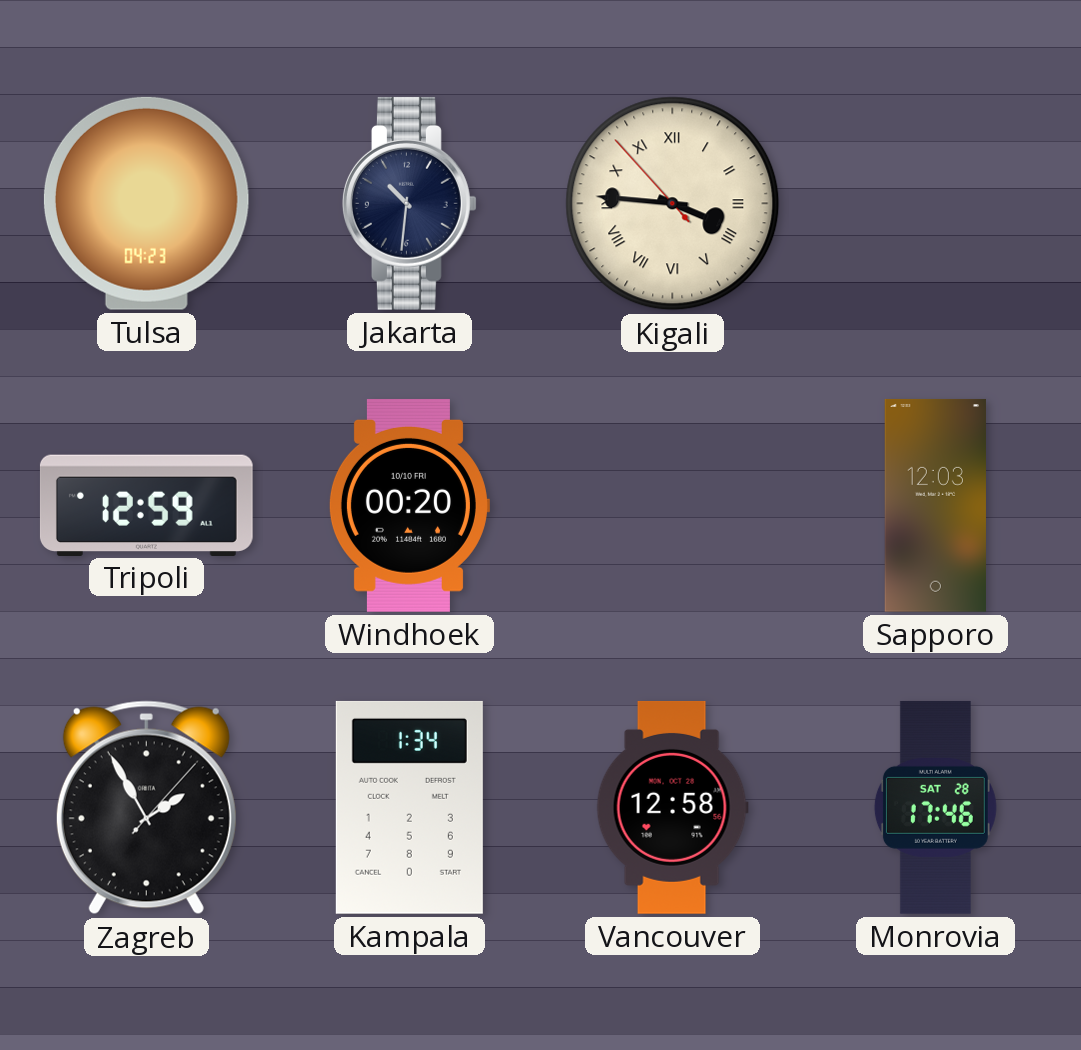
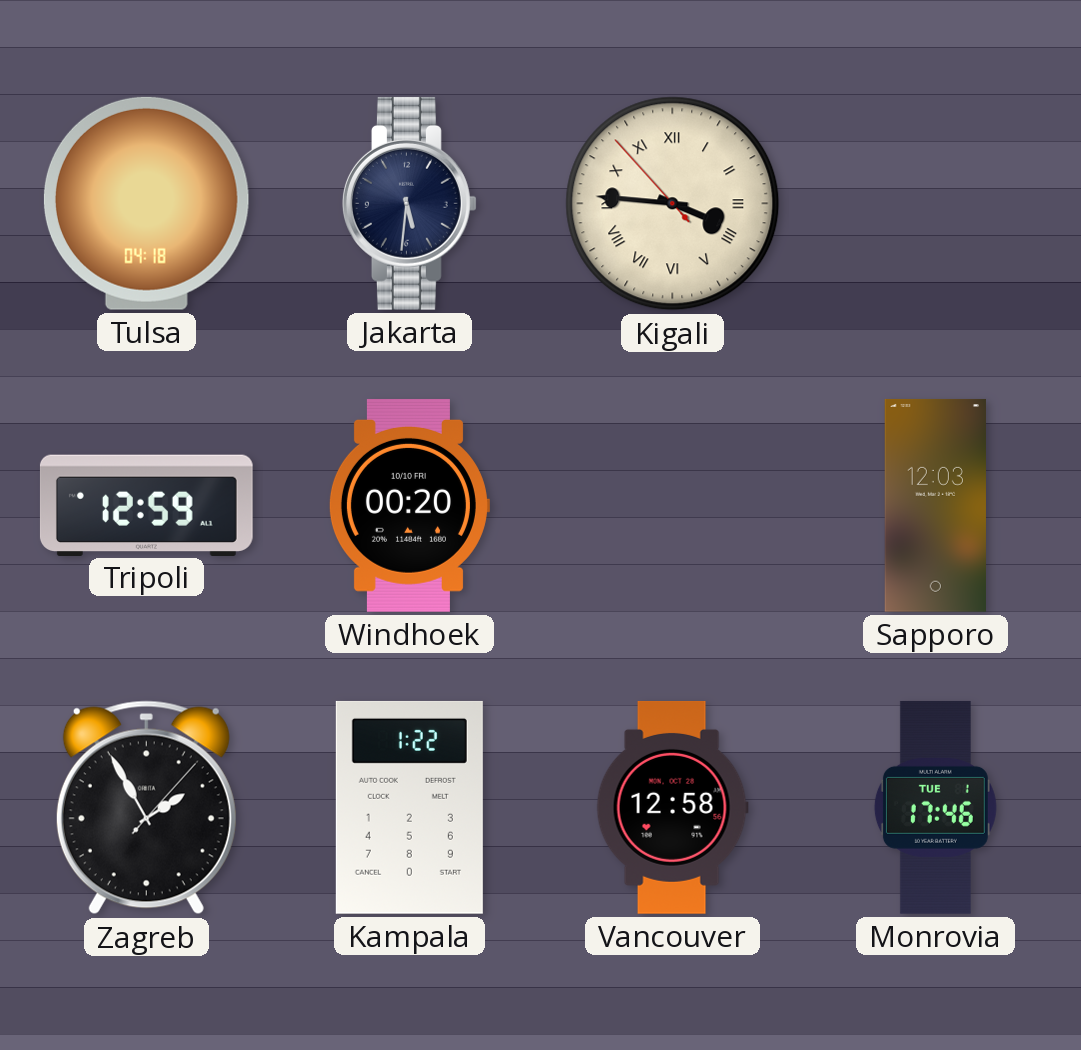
Tulsa: 04:23 -> 04:18
Jakarta: 10:31 -> 5:31
Kampala: 1:34 -> 1:22
Monrovia date: SAT 28 -> TUE 1
